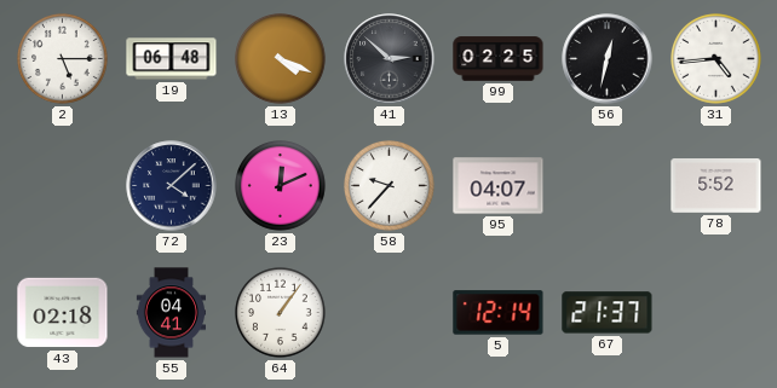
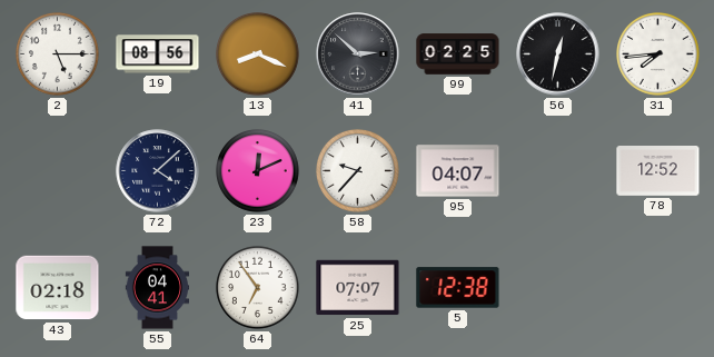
19: 06:48 -> 08:56
13: 4:19 -> 8:19
31: 4:44 -> 7:44
78: 5:52 -> 12:52
64: 1:06 -> 6:54
25: none -> 07:07
5: 12:14 -> 12:38
67: 21:37 -> none
